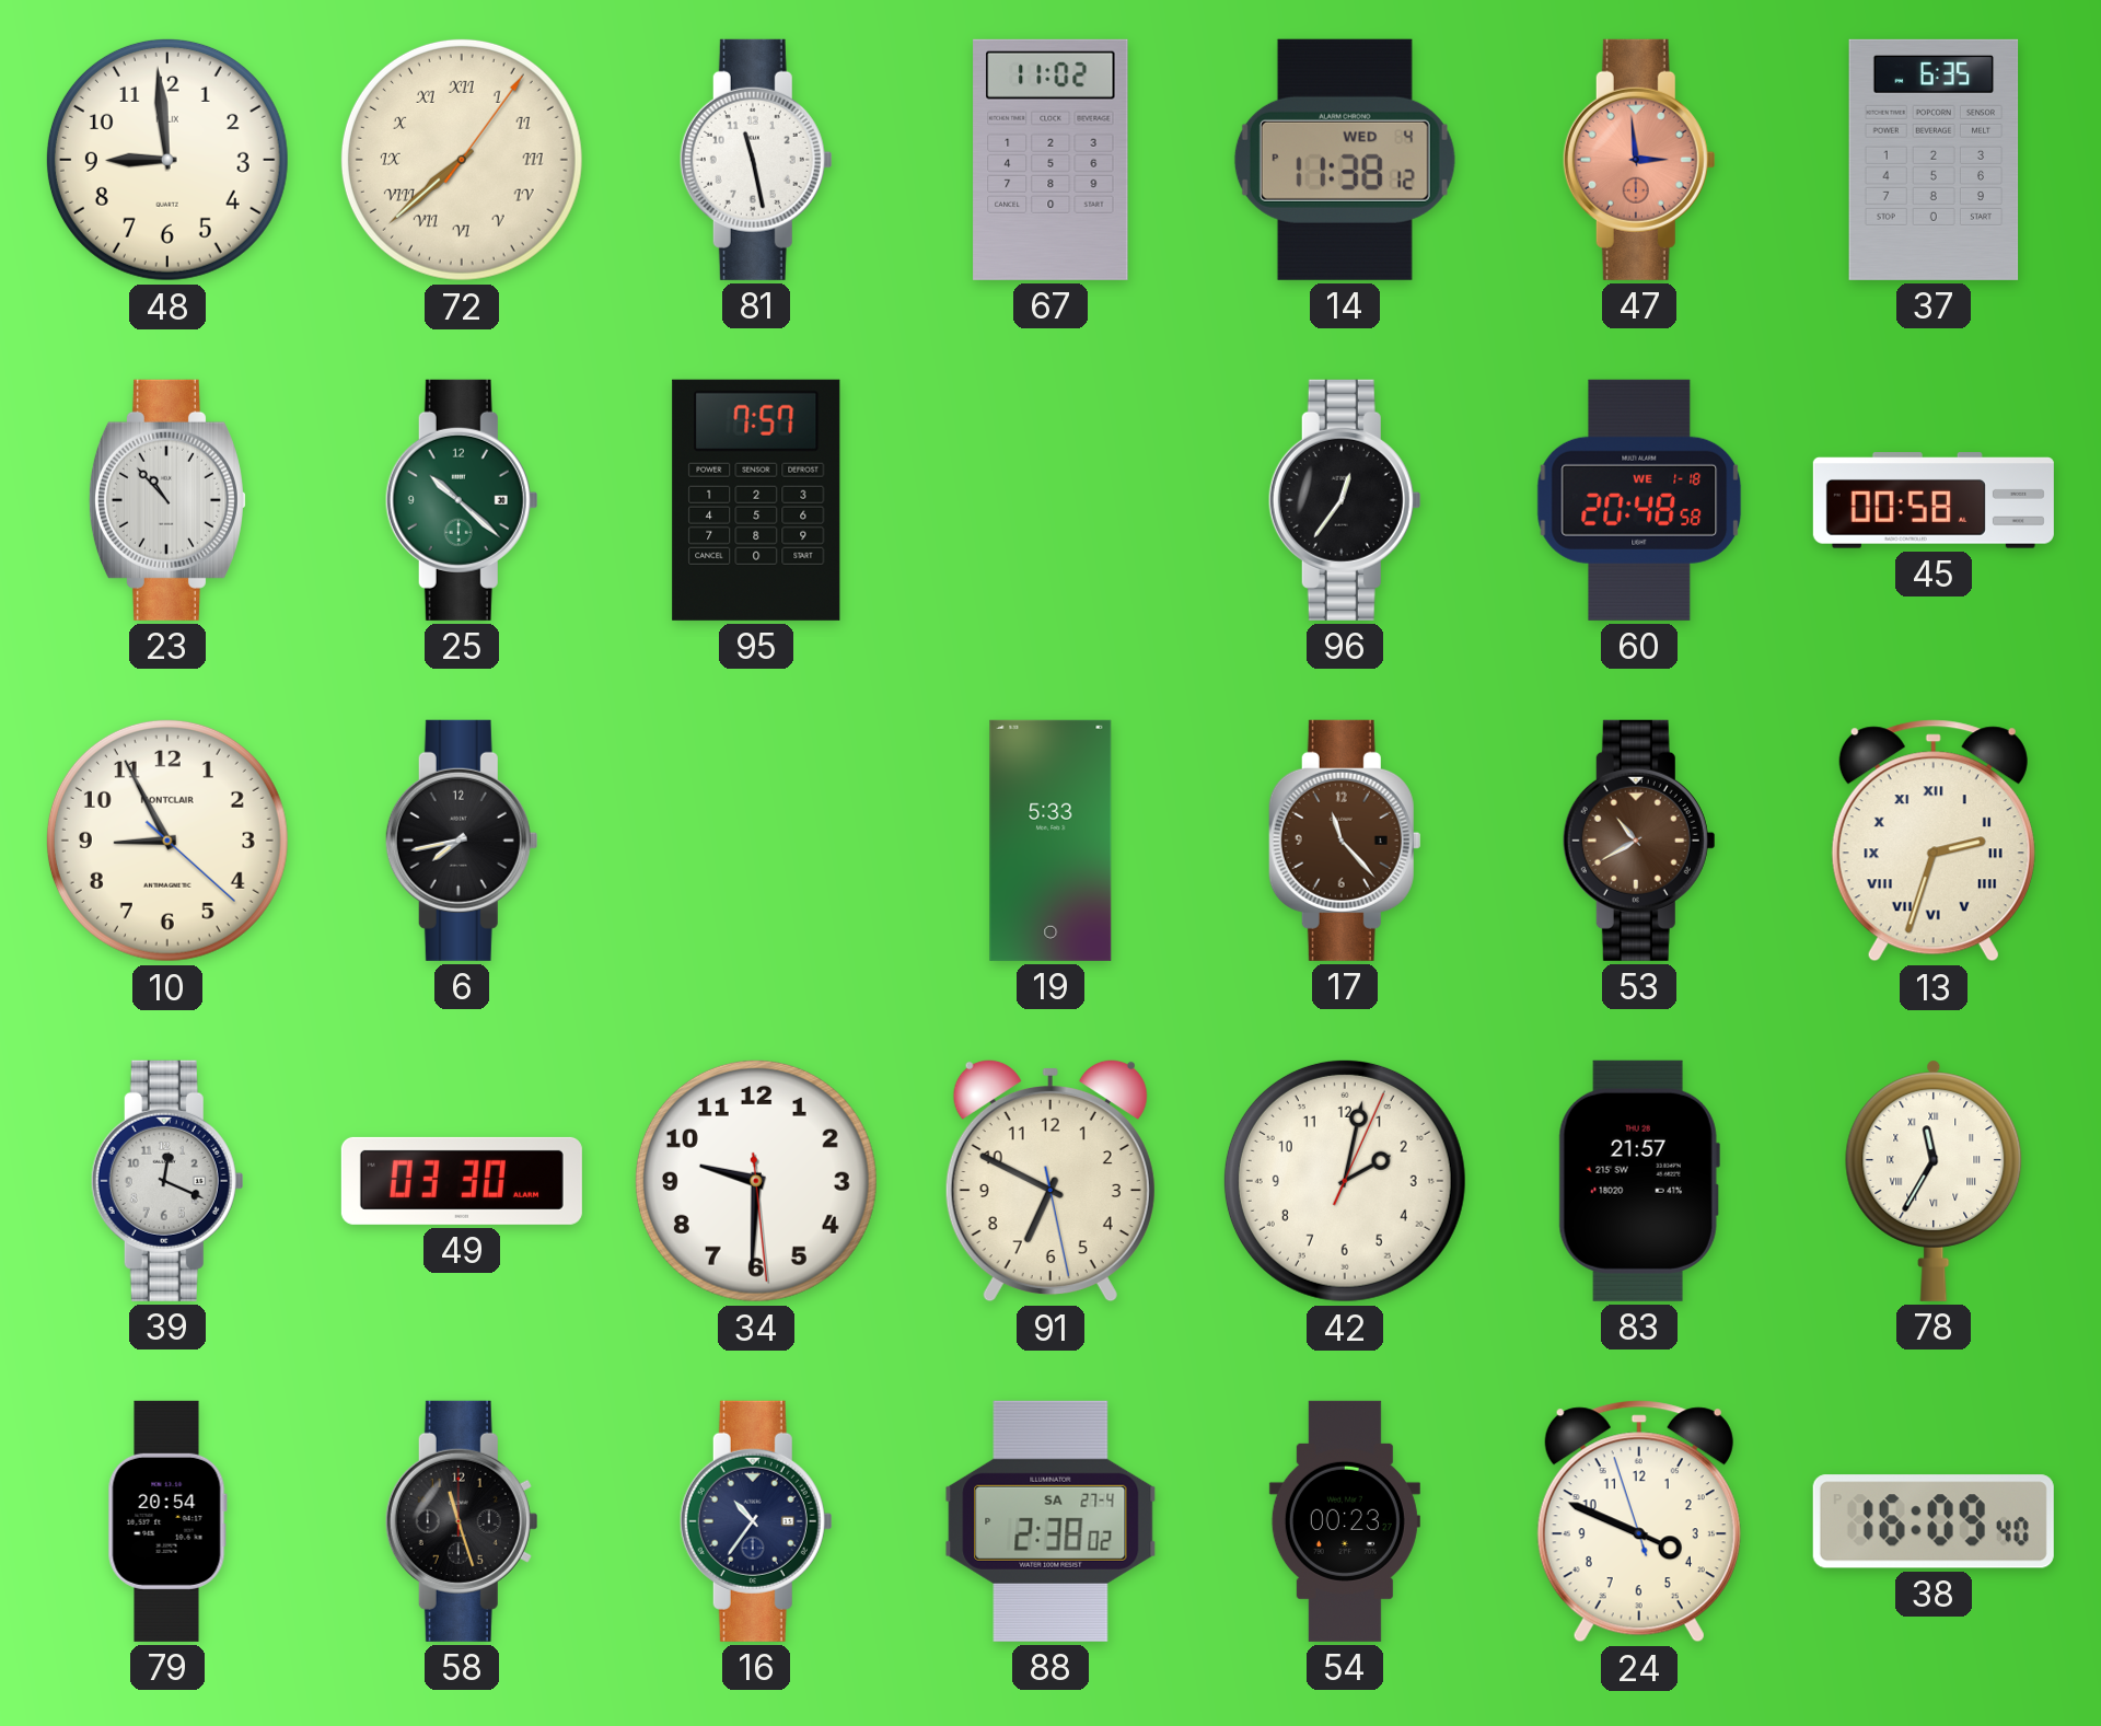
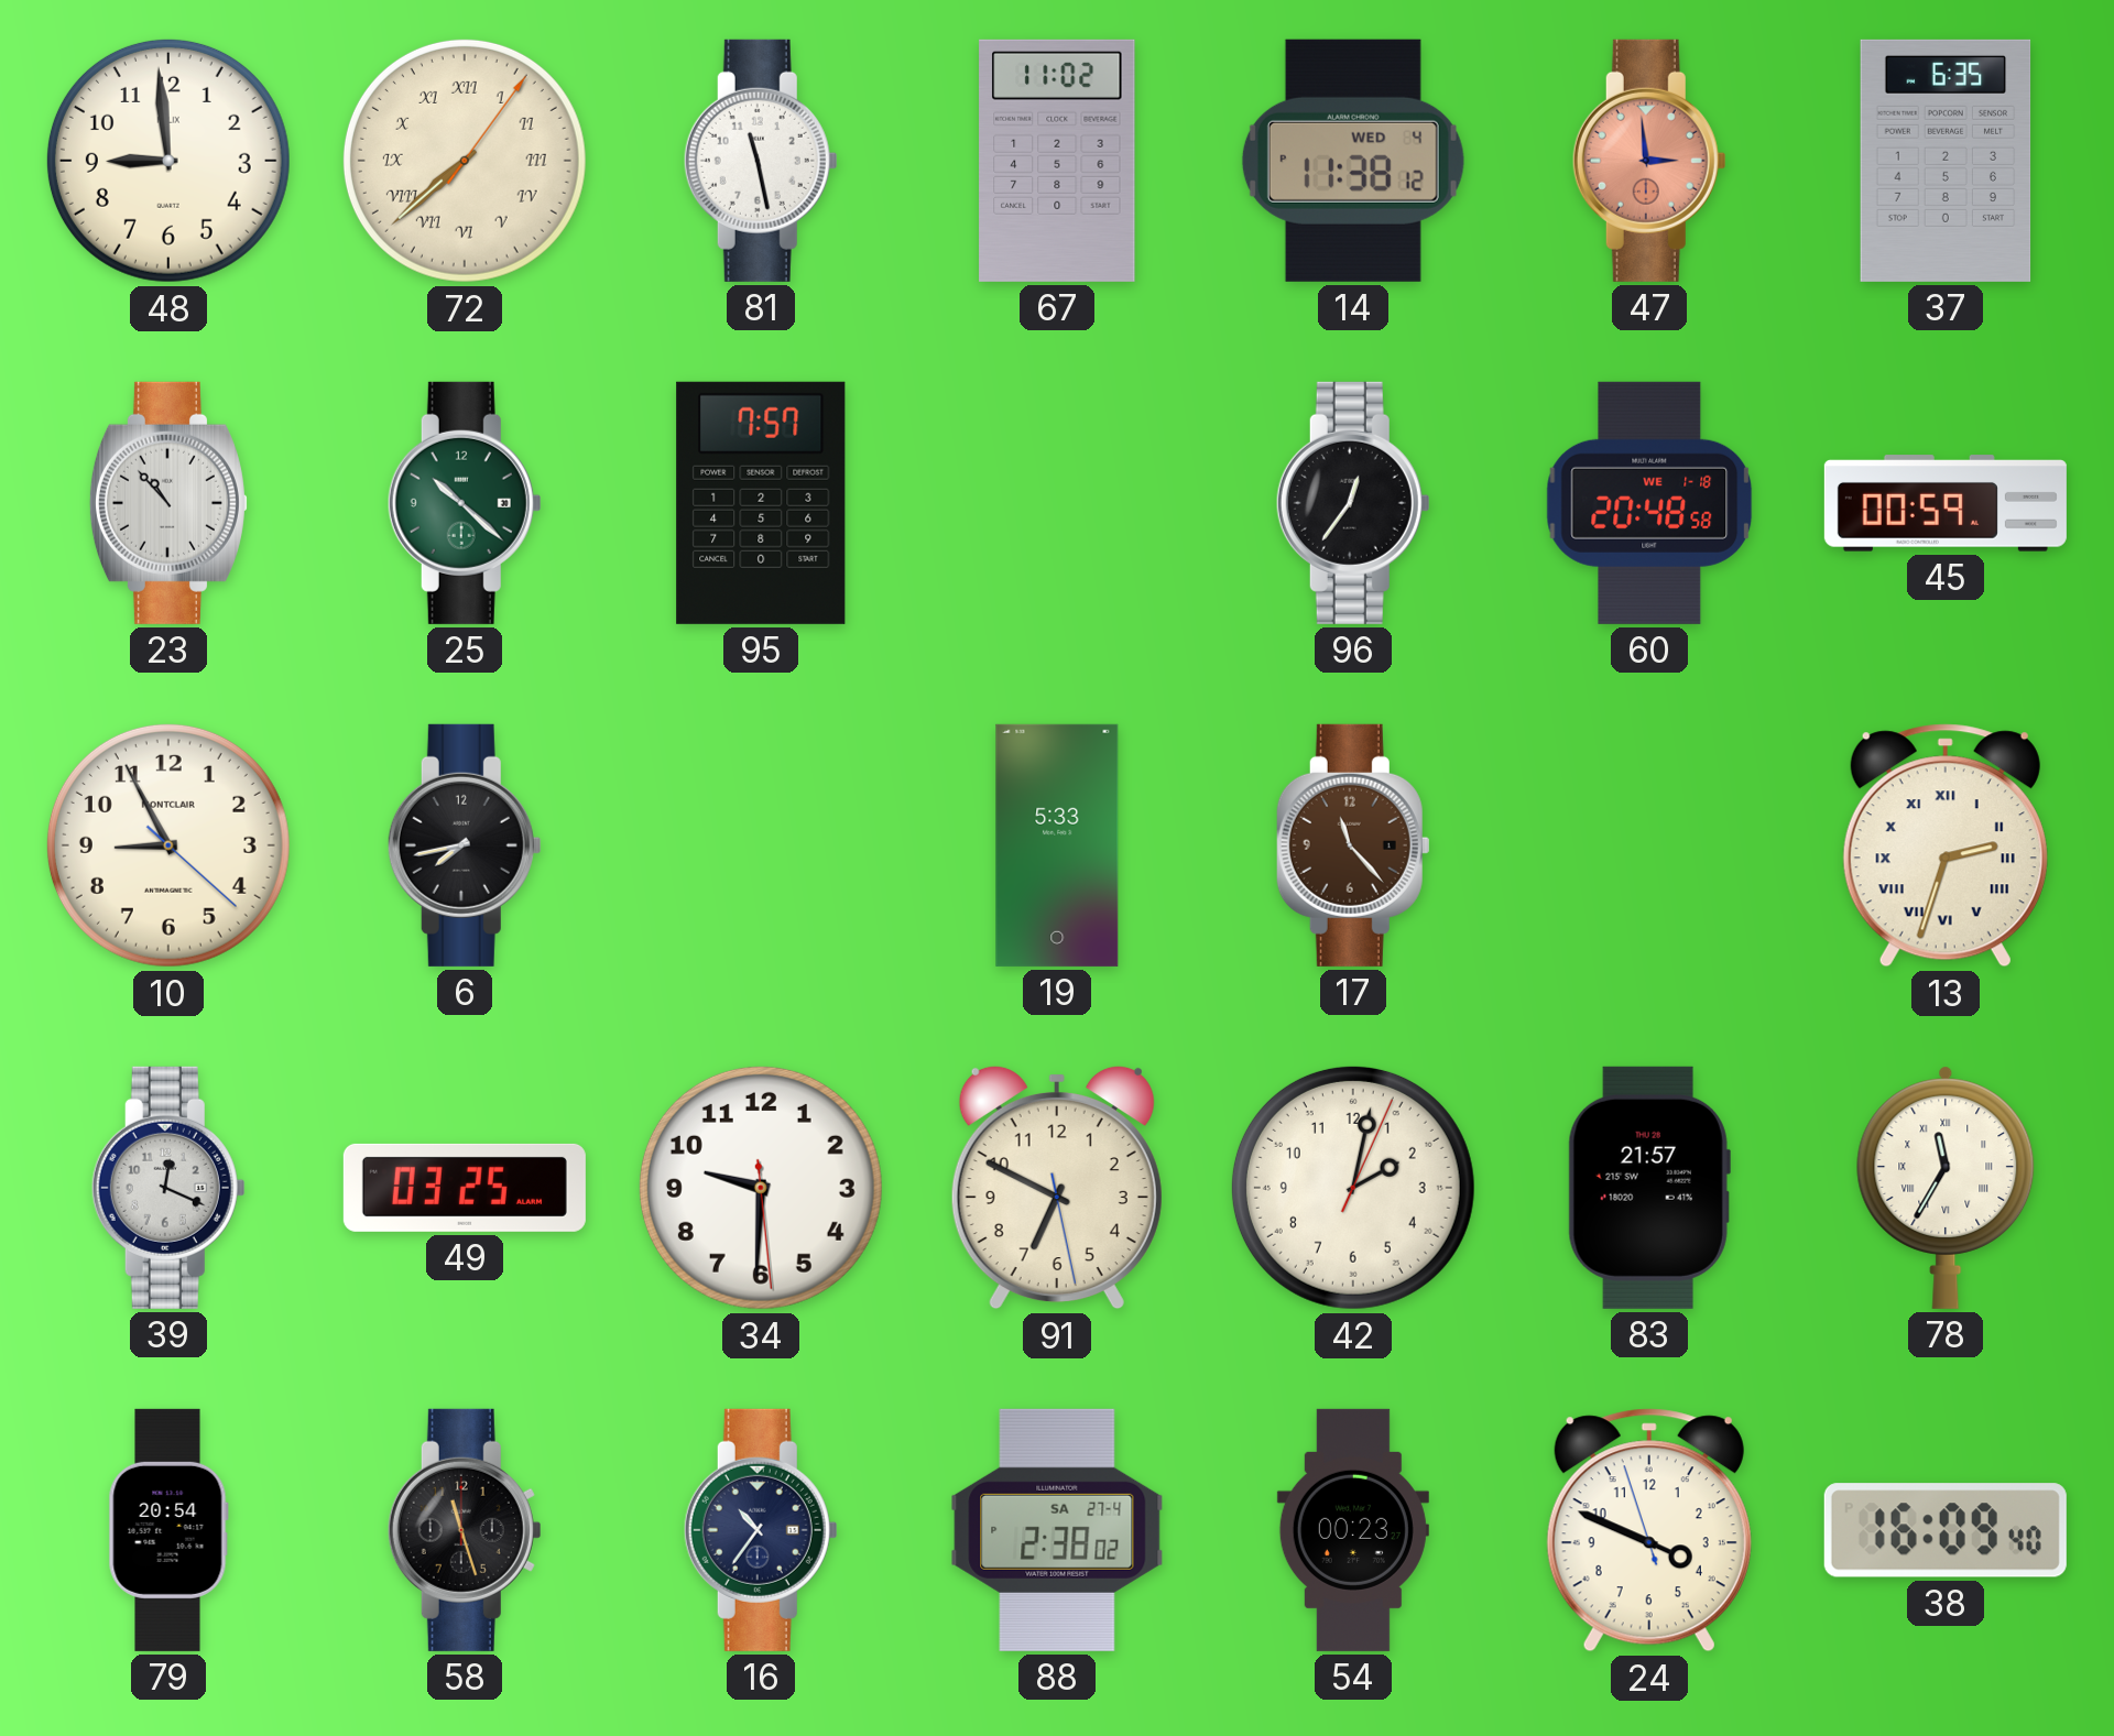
45: 00:58 -> 00:59
53: 10:40 -> none
49: 03:30 -> 03:25
